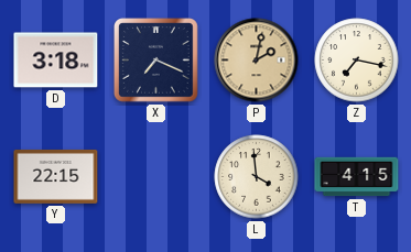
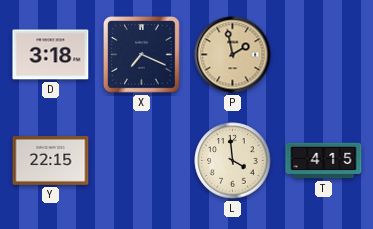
P: 2:02 -> 1:58
Z: 7:17 -> none
